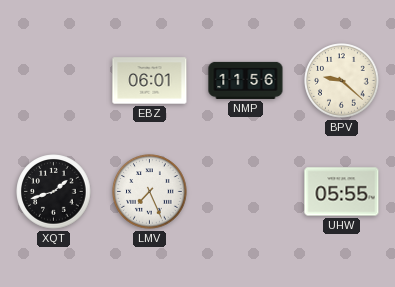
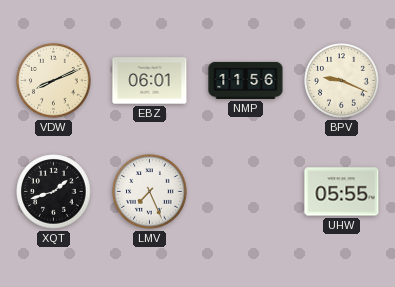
VDW: none -> 8:11
BPV: 9:22 -> 9:19
